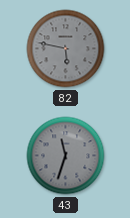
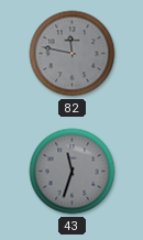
82: 5:47 -> 11:47
